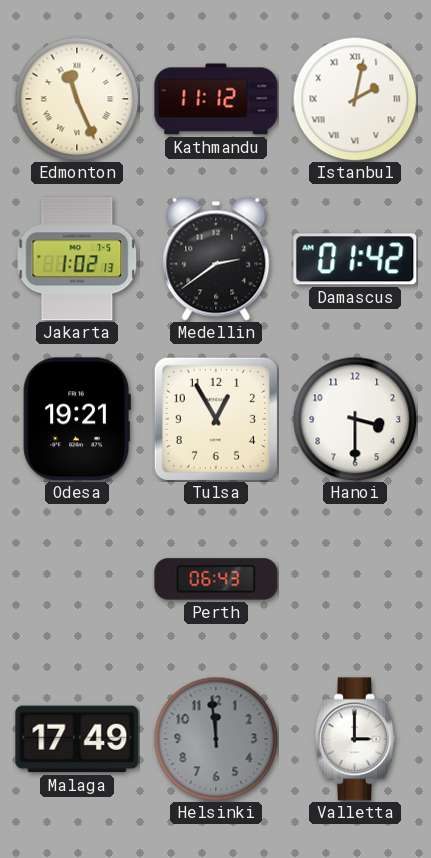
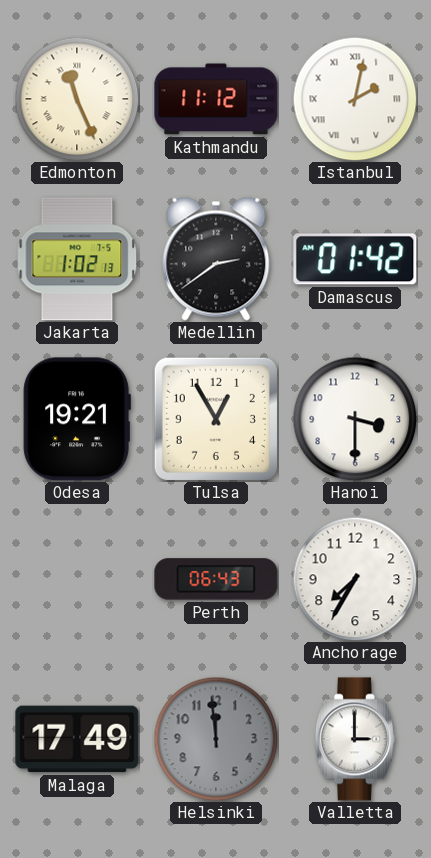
Anchorage: none -> 7:35
